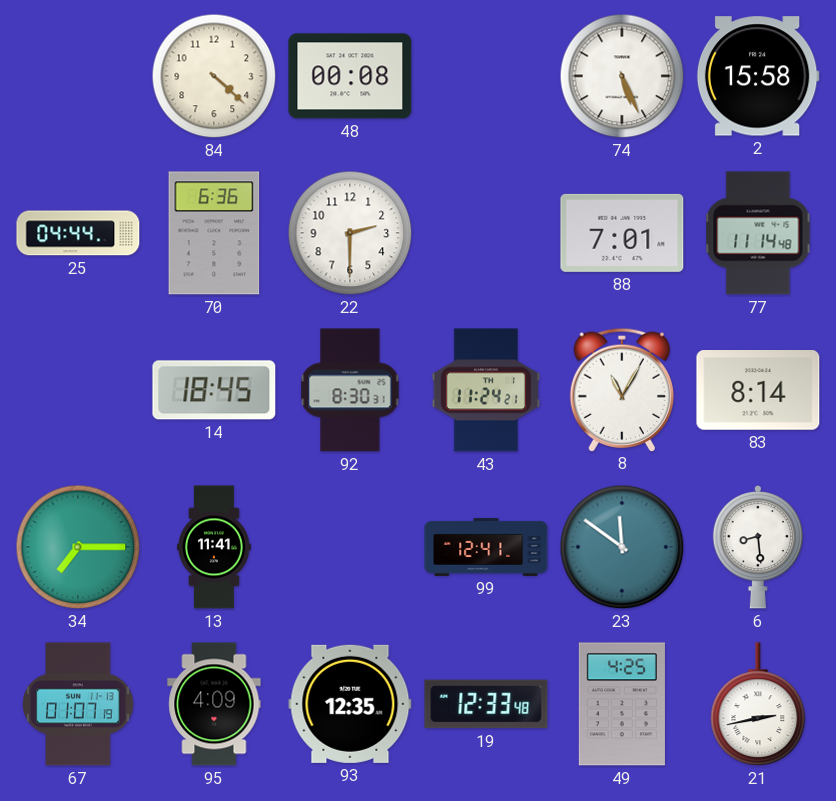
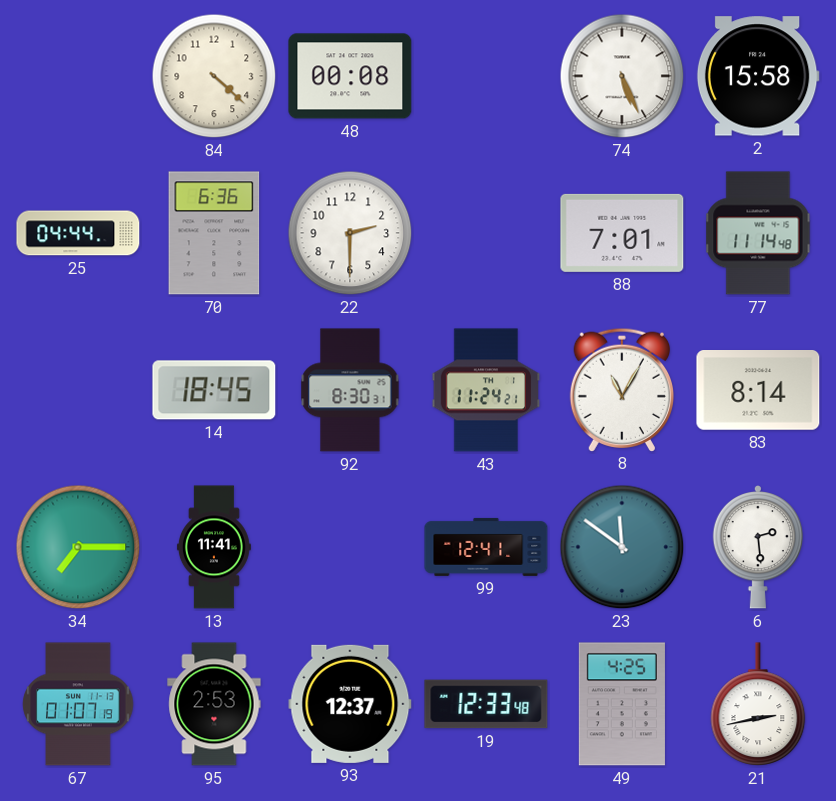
6: 8:29 -> 2:29
95: 4:09 -> 2:53
93: 12:35 -> 12:37
